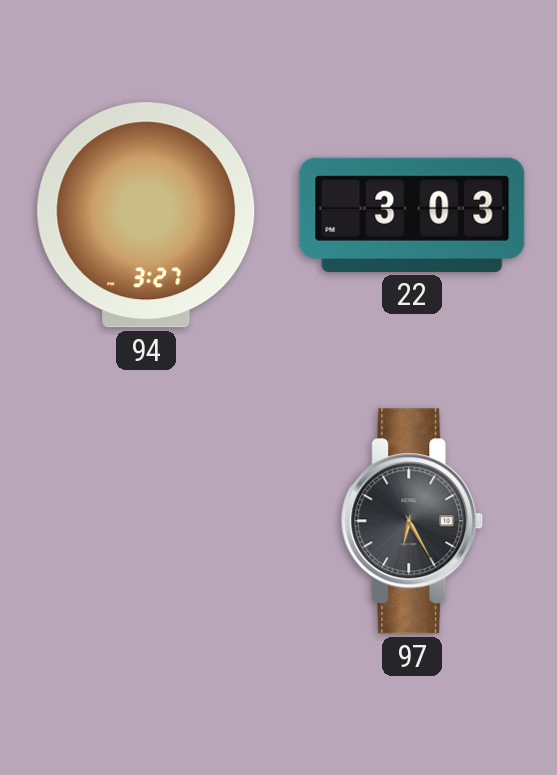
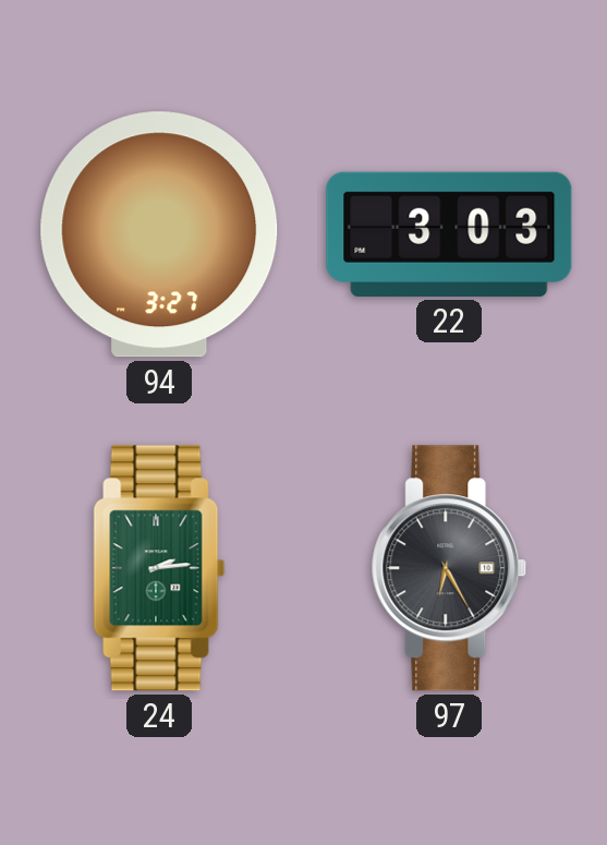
24: none -> 2:14
